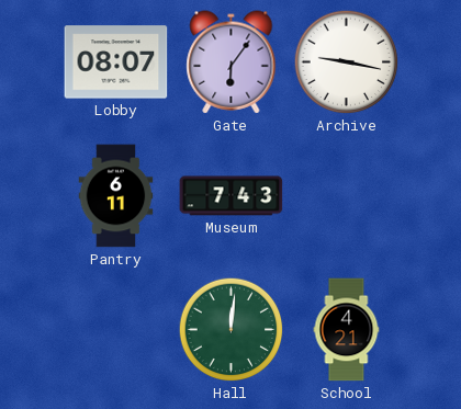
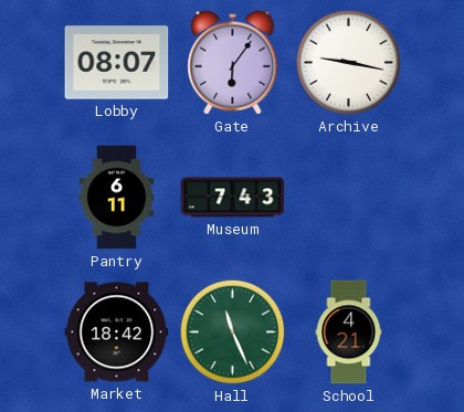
Market: none -> 18:42
Hall: 12:01 -> 11:26
